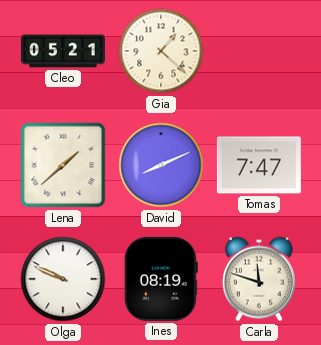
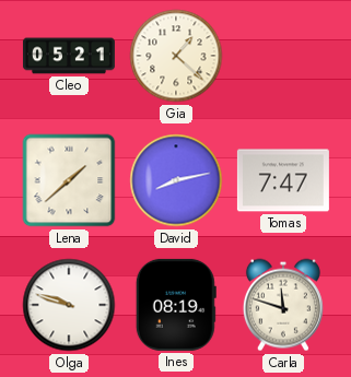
David: 8:11 -> 8:13
Olga: 9:49 -> 9:48
